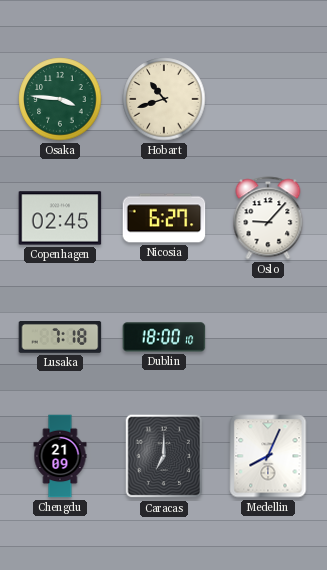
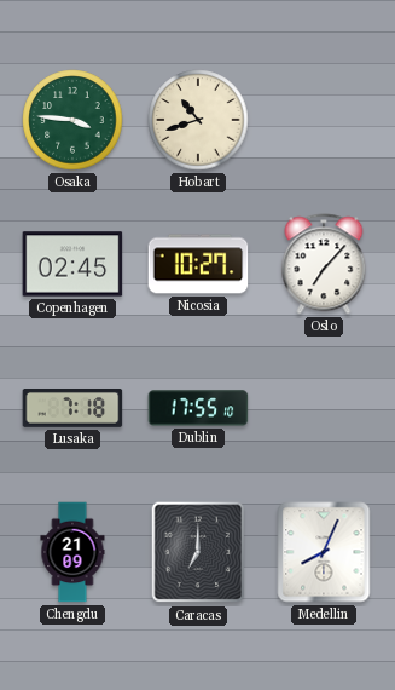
Nicosia: 6:27 -> 10:27
Oslo: 9:07 -> 7:07
Dublin: 18:00 -> 17:55
